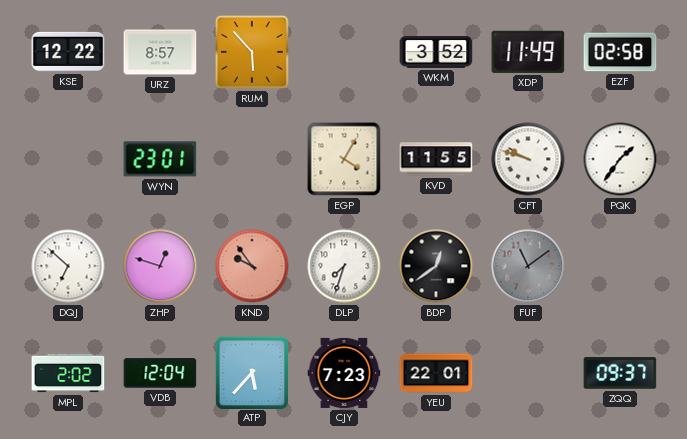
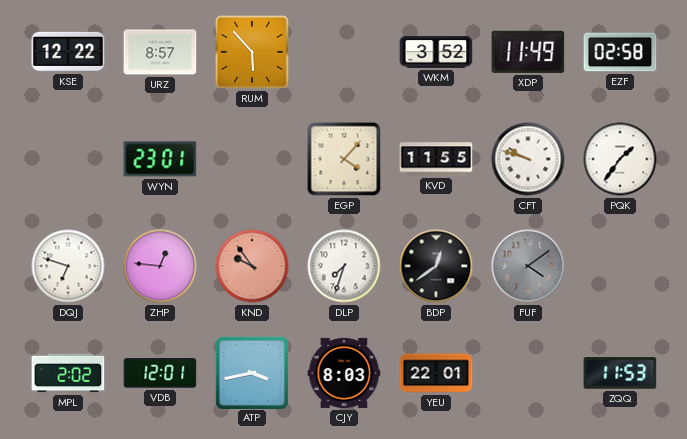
EGP: 4:05 -> 4:07
DQJ: 6:52 -> 6:48
ZHP: 12:48 -> 12:46
FUF: 11:09 -> 4:09
VDB: 12:04 -> 12:01
ATP: 5:37 -> 3:43
CJY: 7:23 -> 8:03
ZQQ: 09:37 -> 11:53
